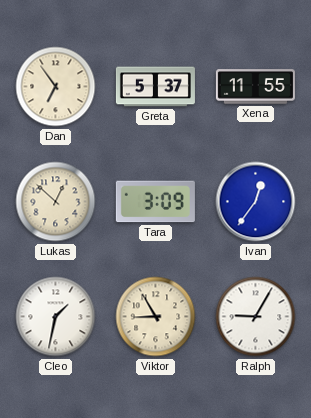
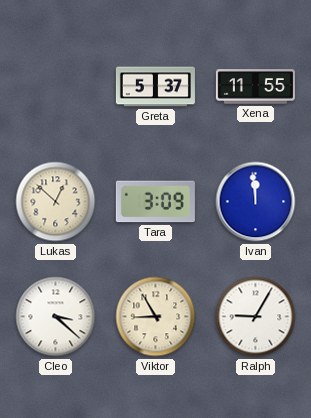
Dan: 6:54 -> none
Ivan: 12:36 -> 11:59
Cleo: 1:32 -> 3:22
